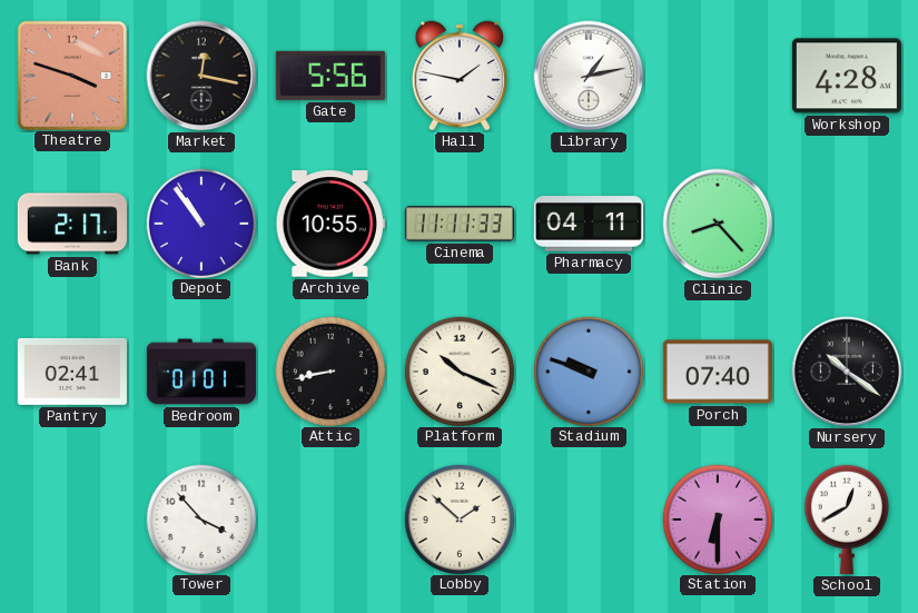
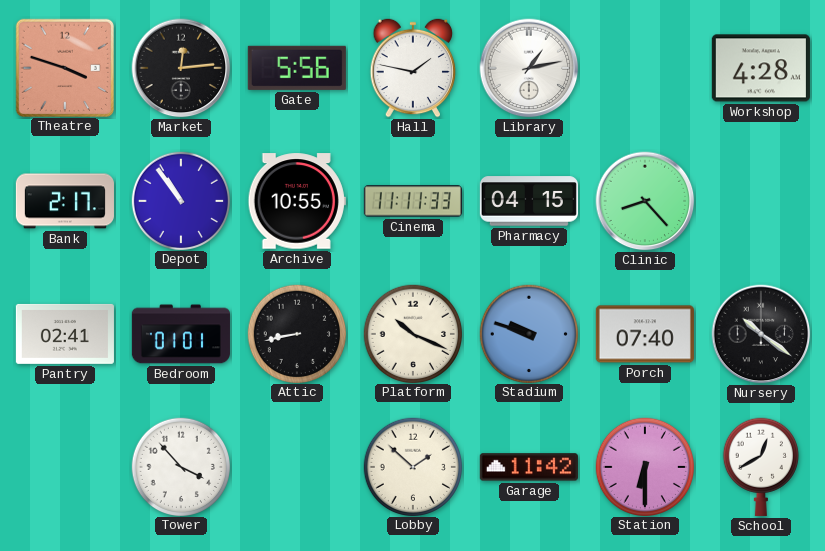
Market: 12:17 -> 12:14
Pharmacy: 04:11 -> 04:15
Garage: none -> 11:42
